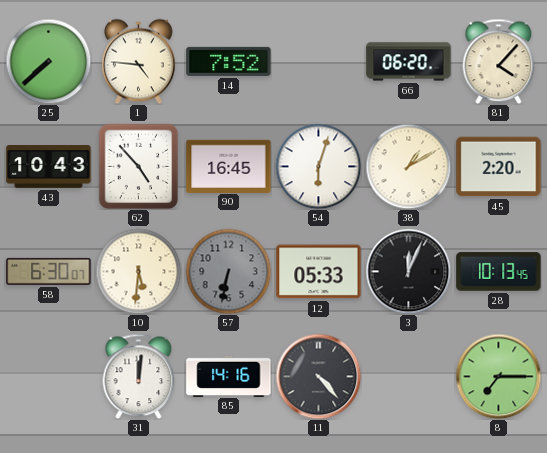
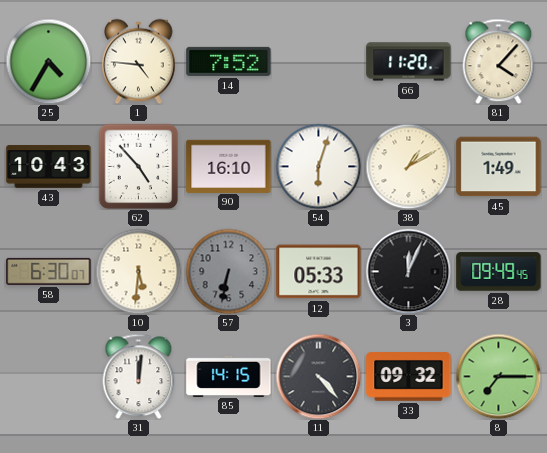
25: 7:38 -> 4:35
66: 06:20 -> 11:20
90: 16:45 -> 16:10
45: 2:20 -> 1:49
28: 10:13 -> 09:49
85: 14:16 -> 14:15
33: none -> 09:32
